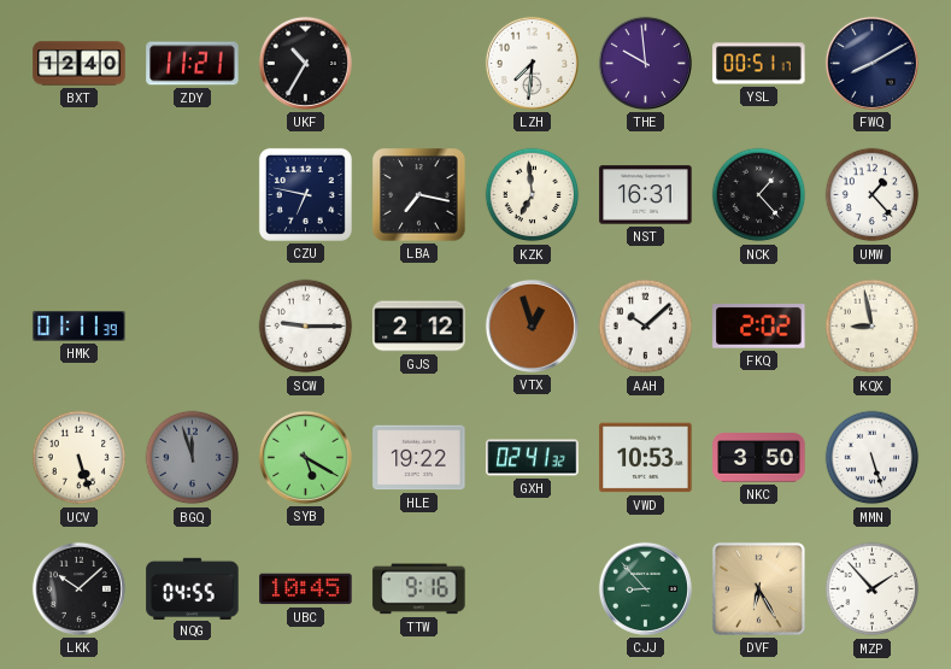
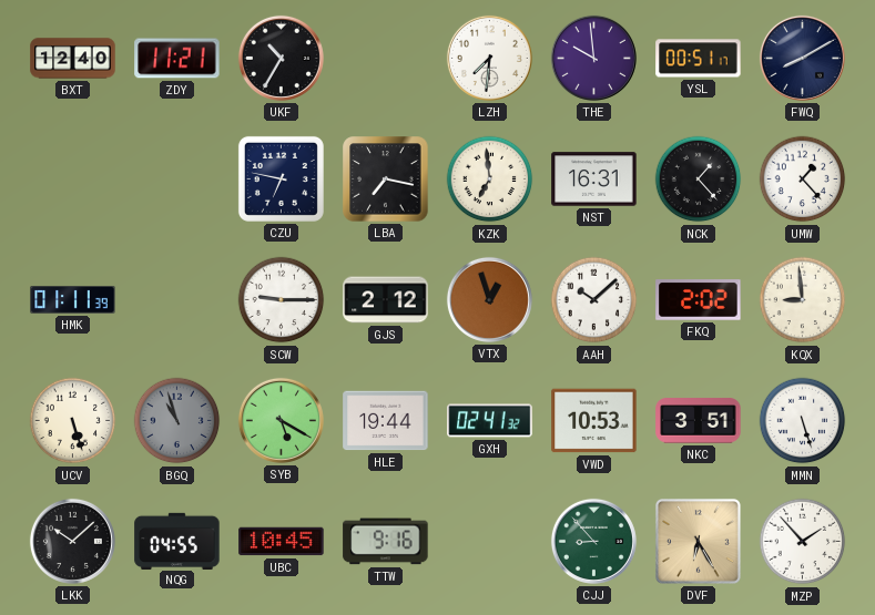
KQX: 8:58 -> 8:59
BGQ: 11:57 -> 10:57
HLE: 19:22 -> 19:44
NKC: 3:50 -> 3:51
